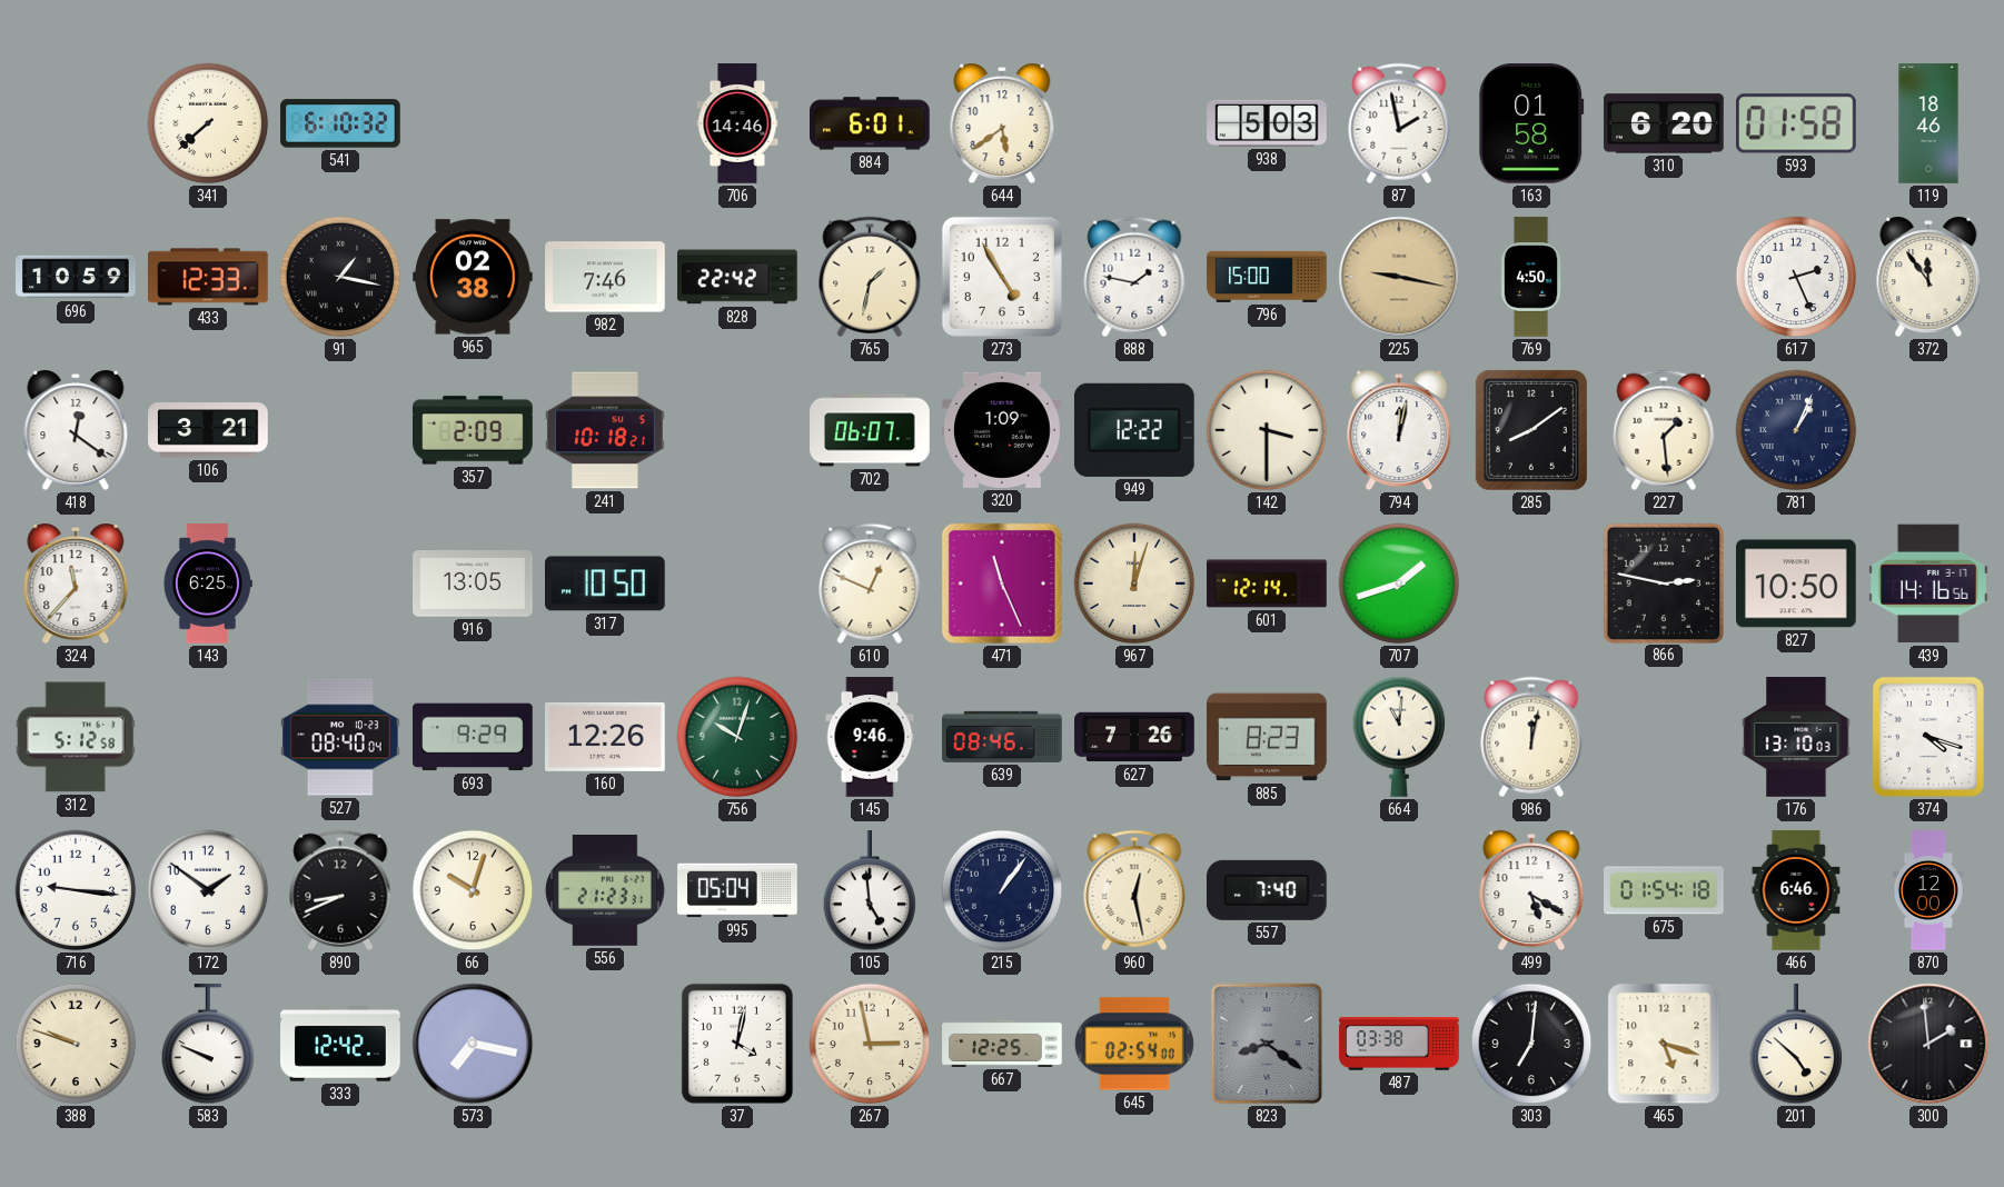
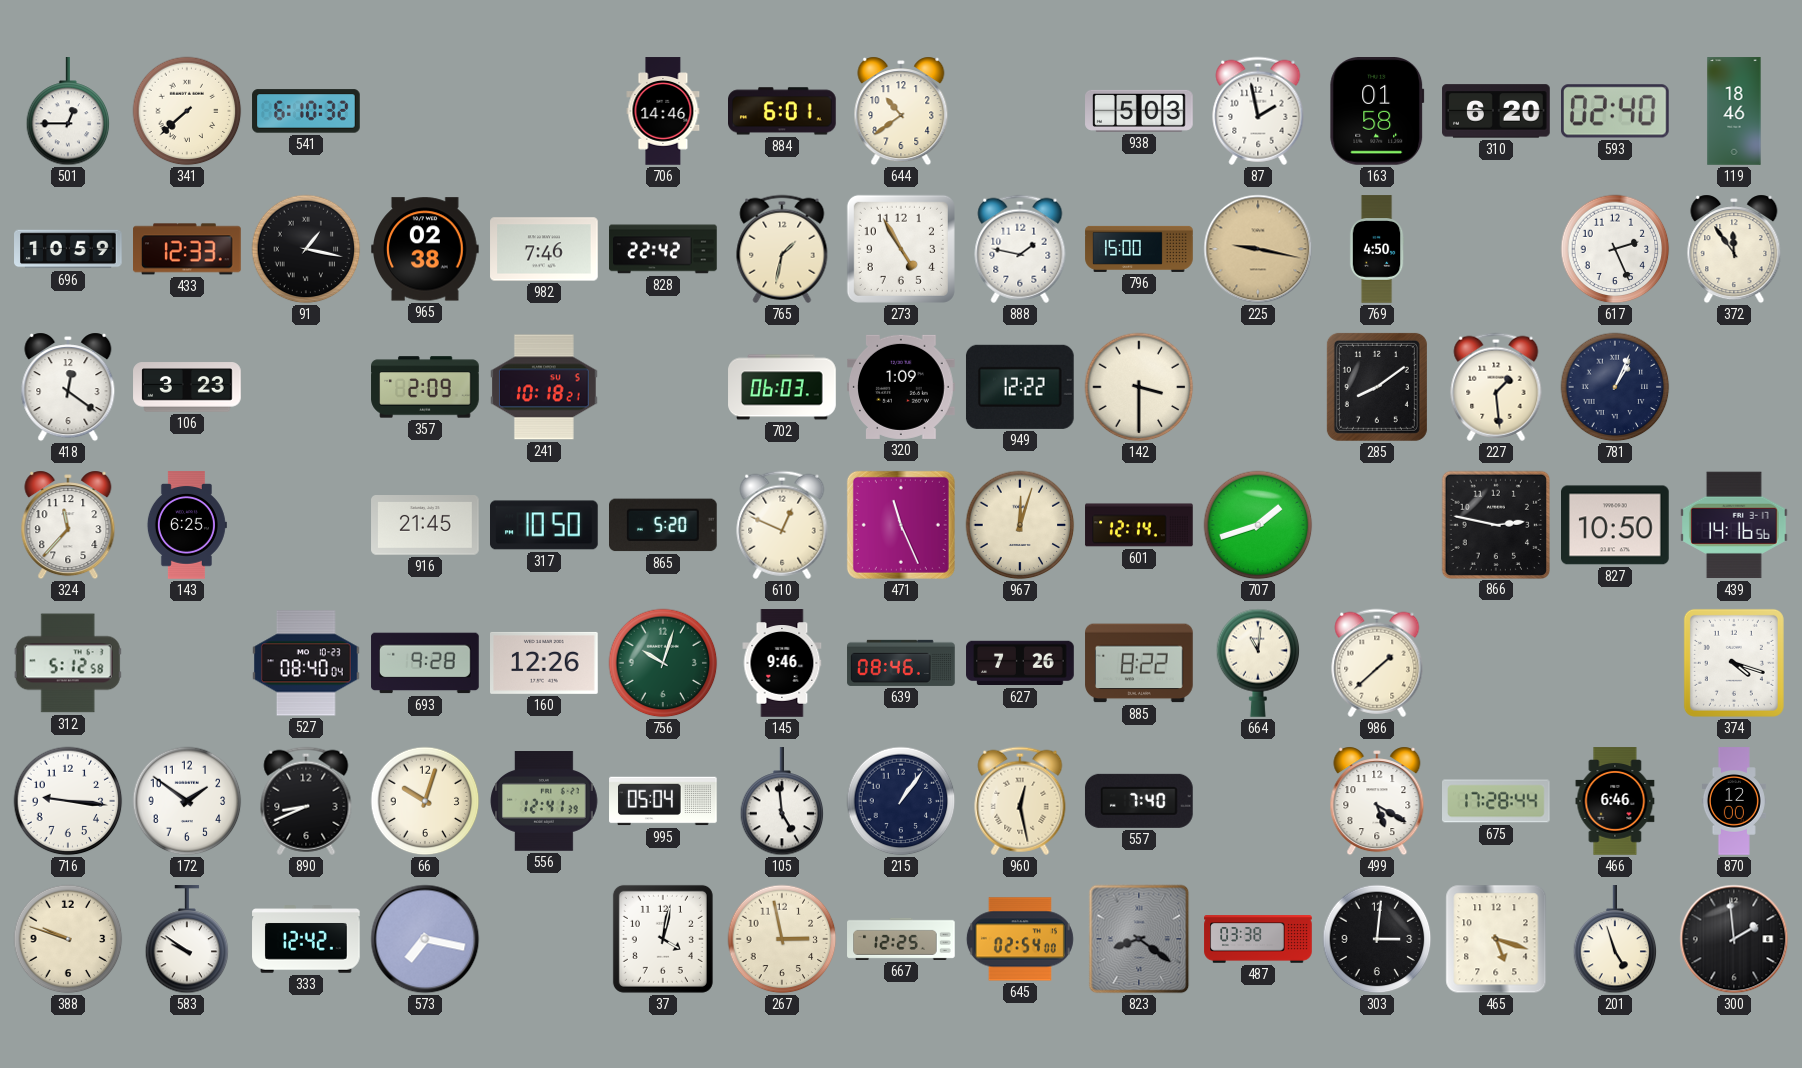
501: none -> 12:45
644: 5:39 -> 10:39
593: 01:58 -> 02:40
106: 3:21 -> 3:23
702: 06:07 -> 06:03
794: 12:02 -> none
916: 13:05 -> 21:45
865: none -> 5:20
693: 9:29 -> 9:28
885: 8:23 -> 8:22
986: 12:02 -> 1:38
176: 13:10 -> none
556: 21:23 -> 12:41
675: 01:54 -> 17:28
583: 9:49 -> 9:51
303: 7:01 -> 3:01
201: 4:52 -> 4:57
